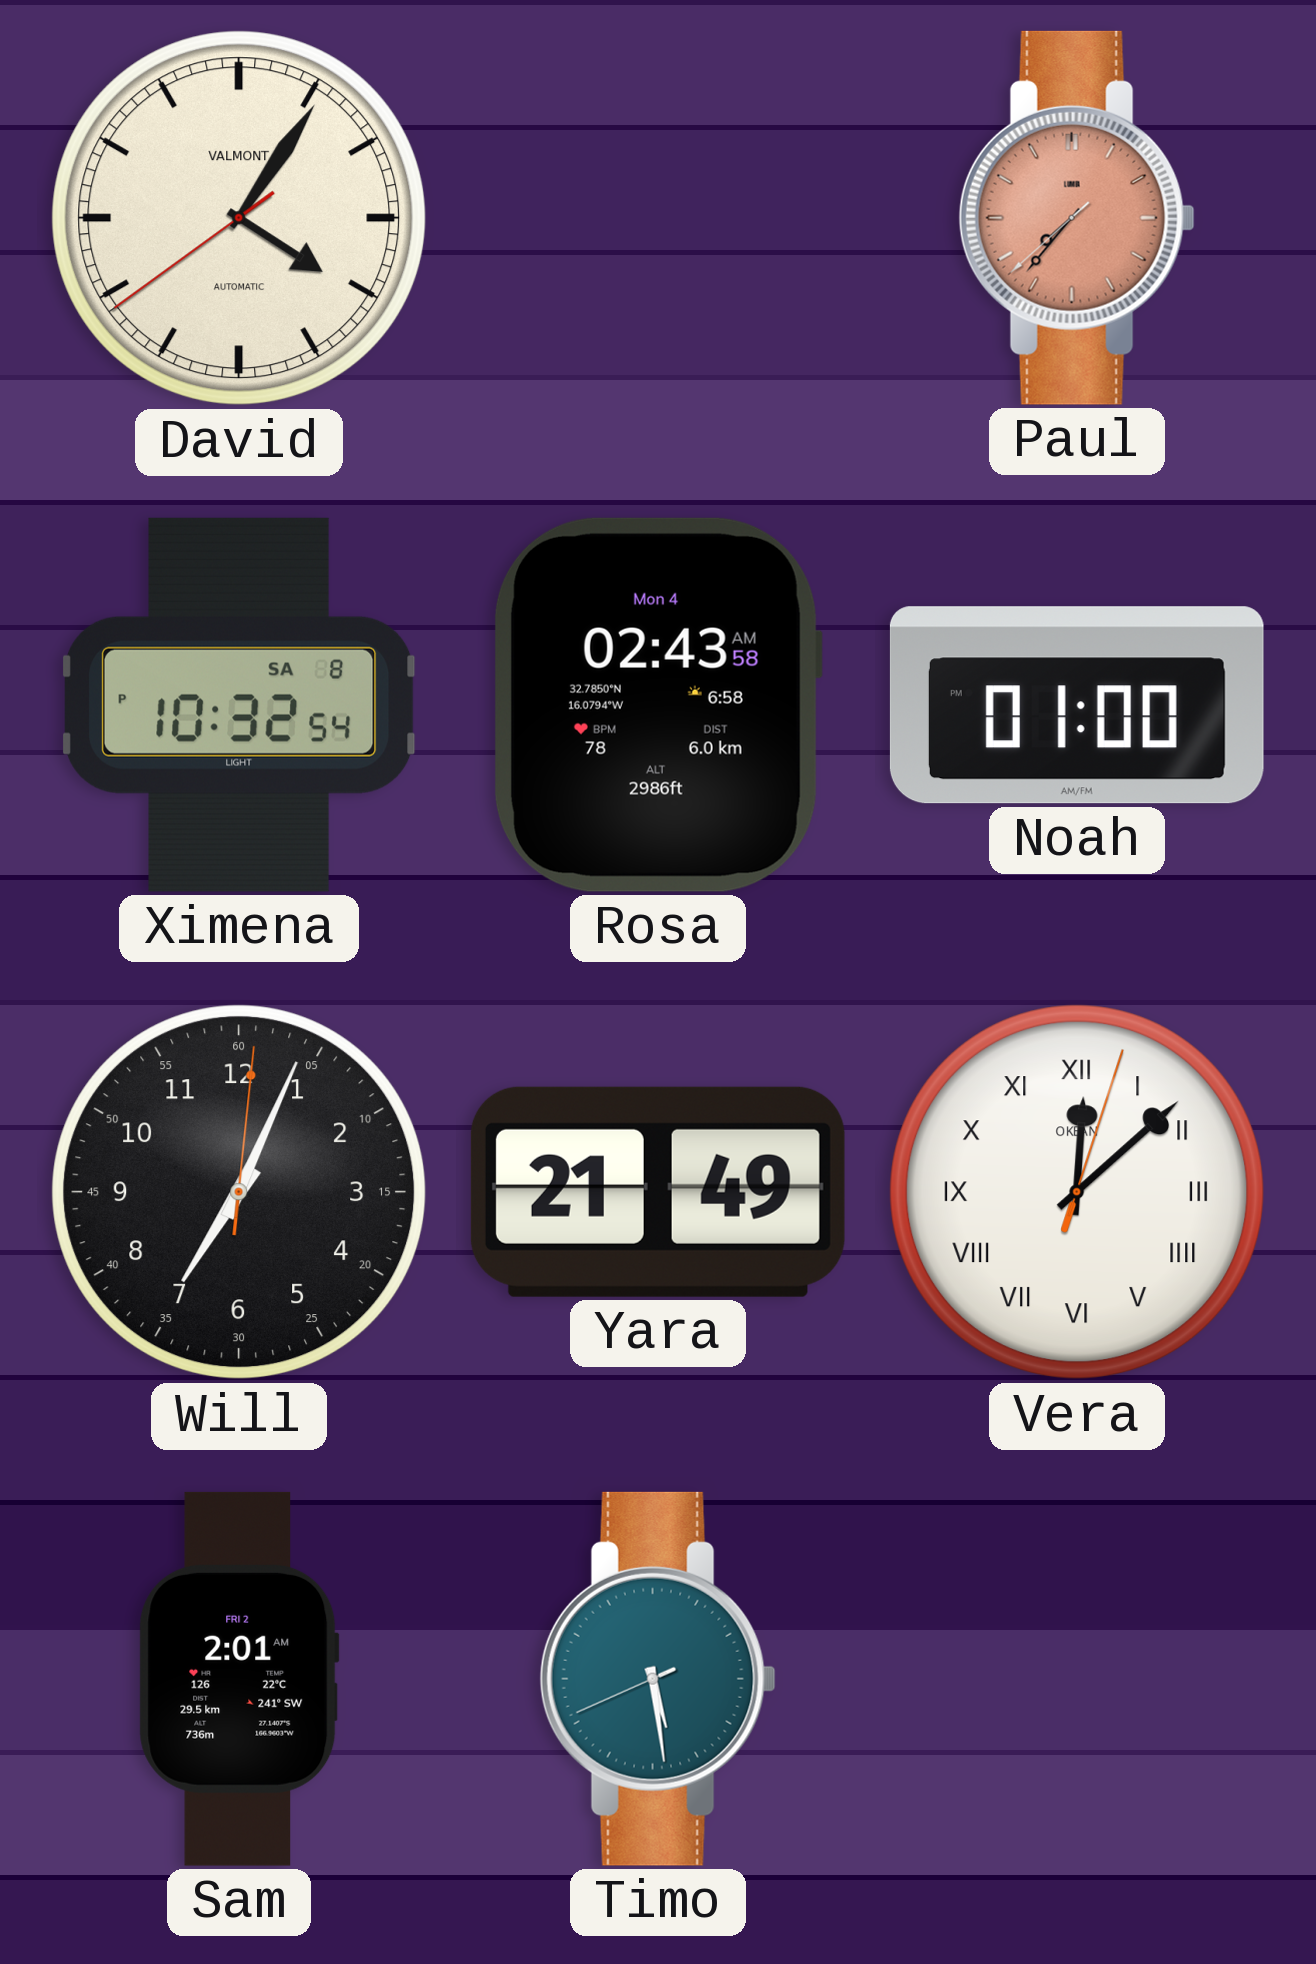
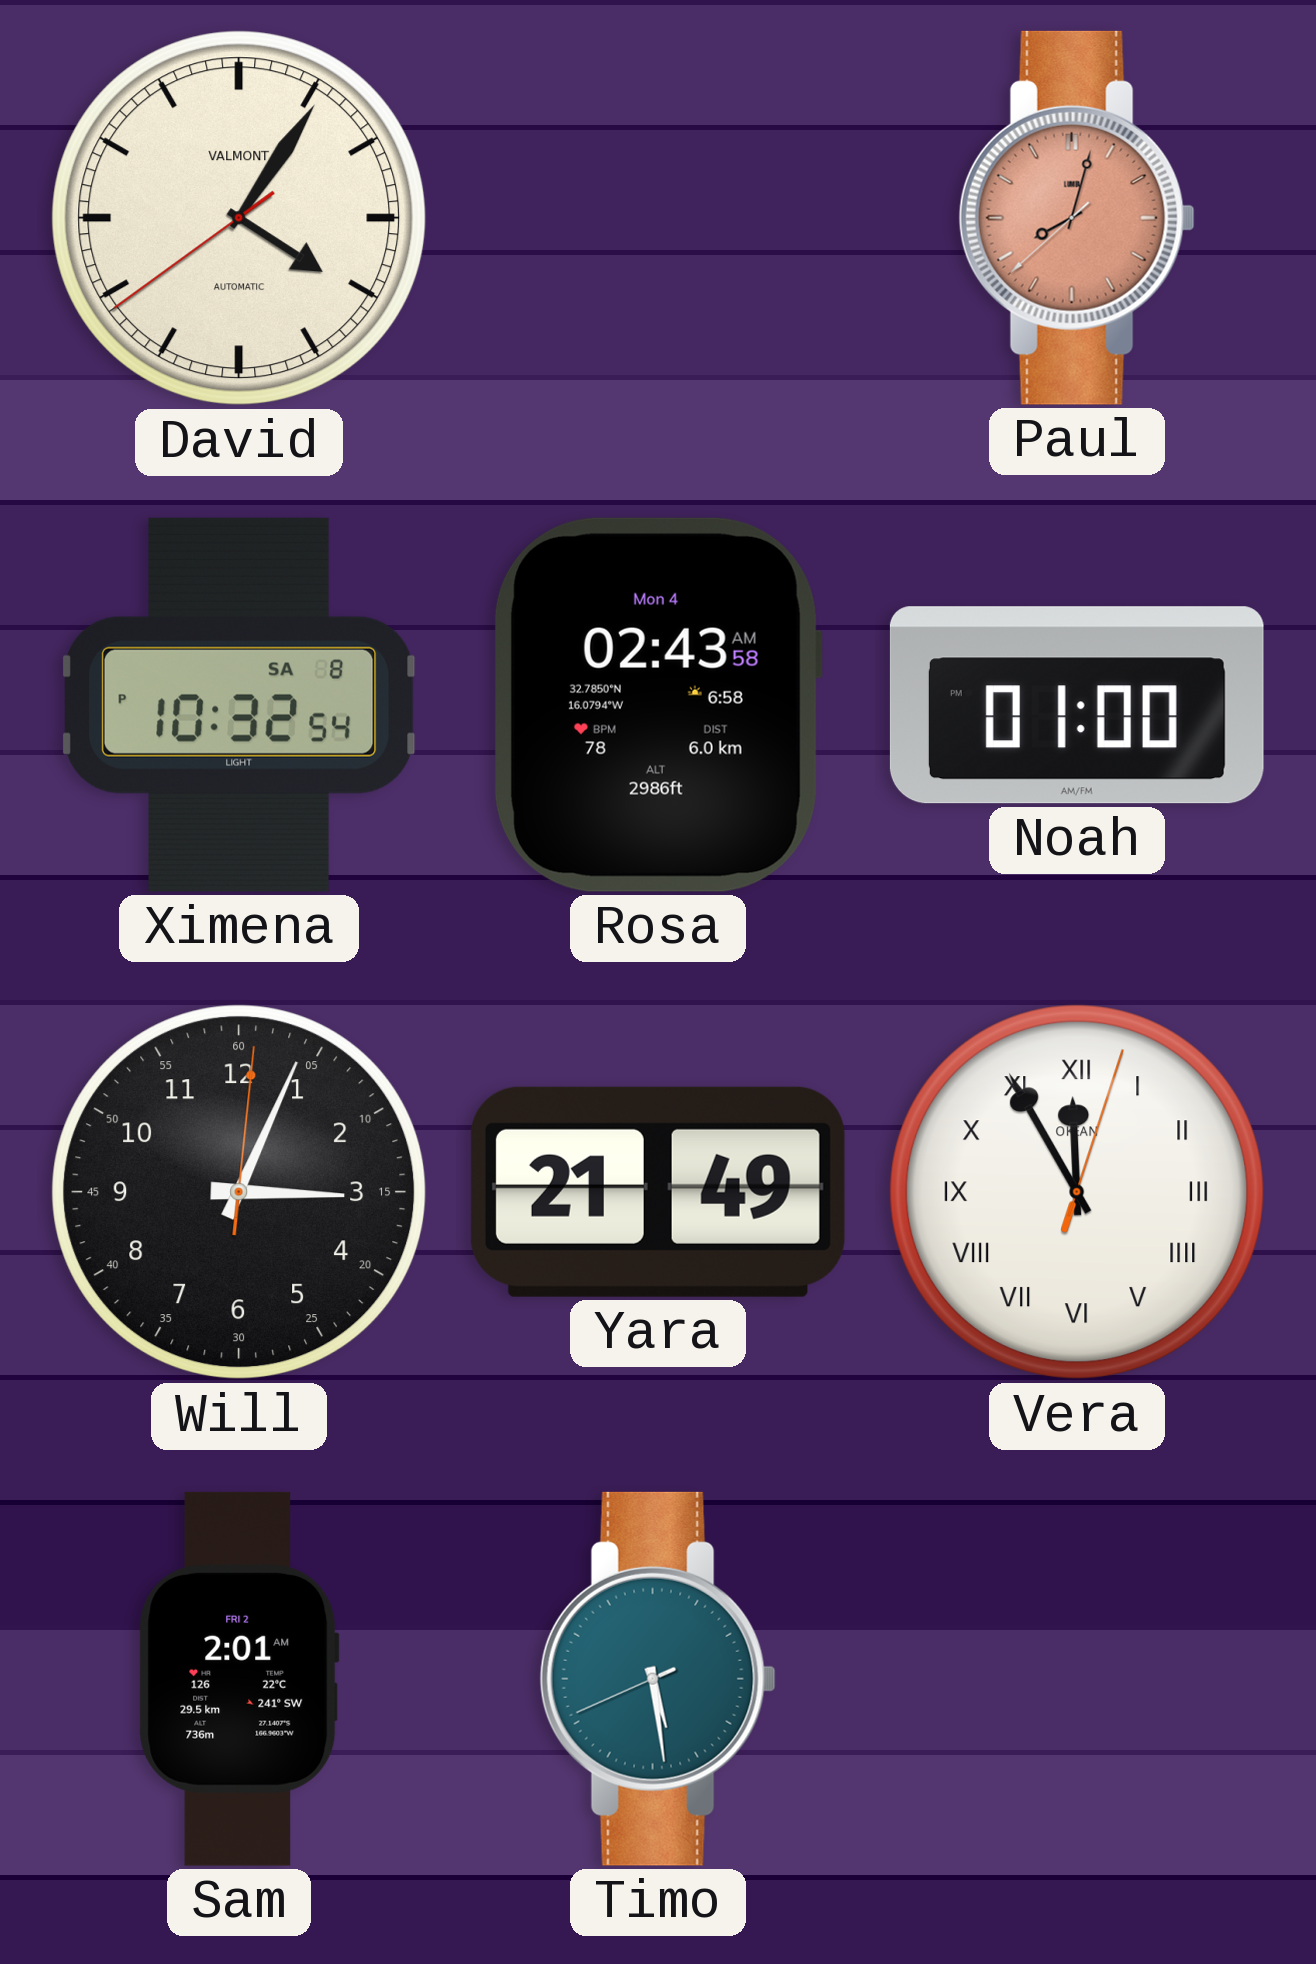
Paul: 7:36 -> 8:02
Will: 7:04 -> 3:04
Vera: 12:08 -> 11:55
